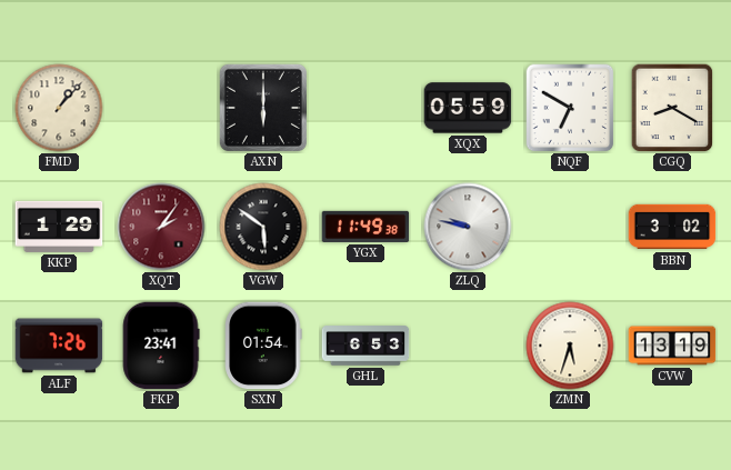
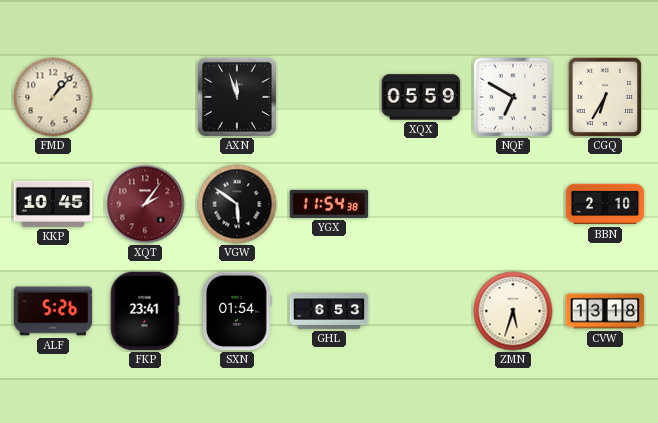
AXN: 6:00 -> 11:57
CGQ: 8:20 -> 6:35
KKP: 1:29 -> 10:45
YGX: 11:49 -> 11:54
ZLQ: 9:47 -> none
BBN: 3:02 -> 2:10
ALF: 7:26 -> 5:26
CVW: 13:19 -> 13:18
